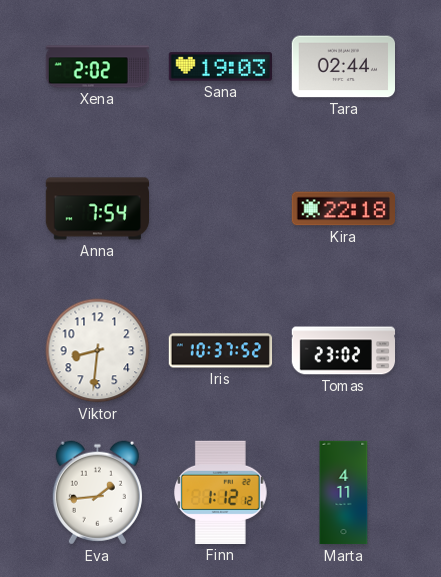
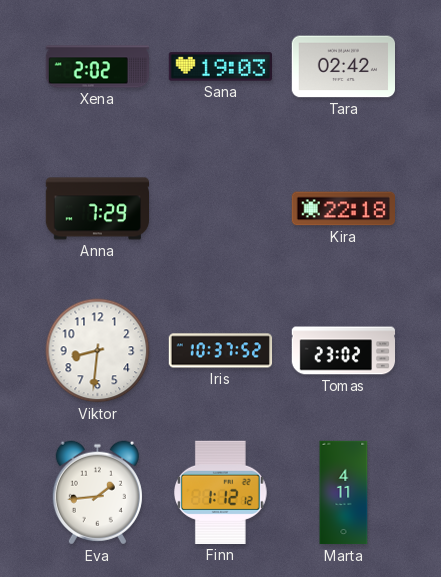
Tara: 02:44 -> 02:42
Anna: 7:54 -> 7:29
